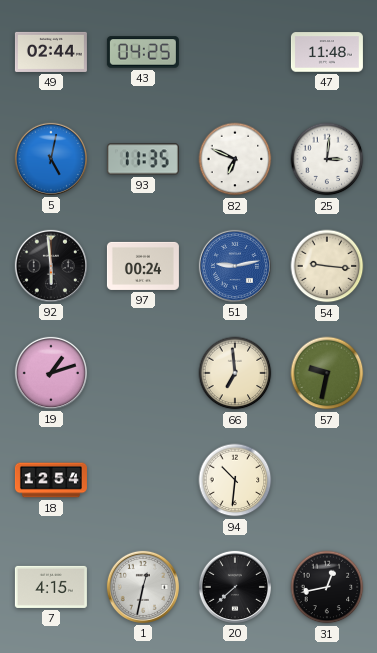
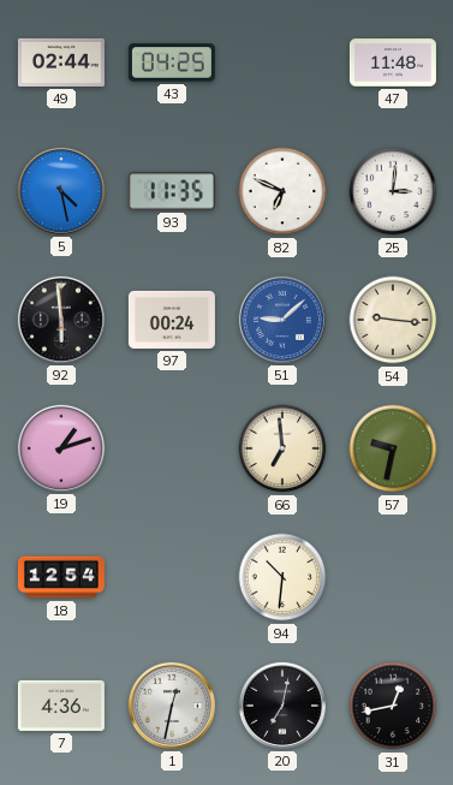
5: 5:02 -> 4:28
51: 9:13 -> 9:08
7: 4:15 -> 4:36
20: 7:38 -> 7:02
